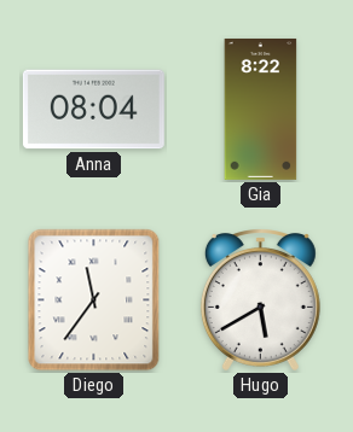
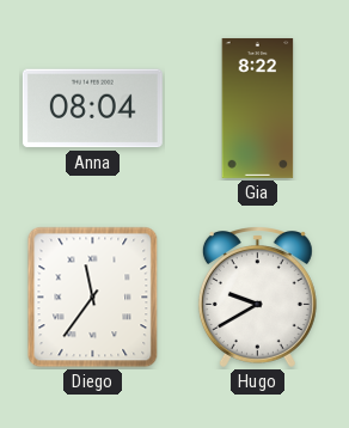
Hugo: 5:40 -> 9:40
